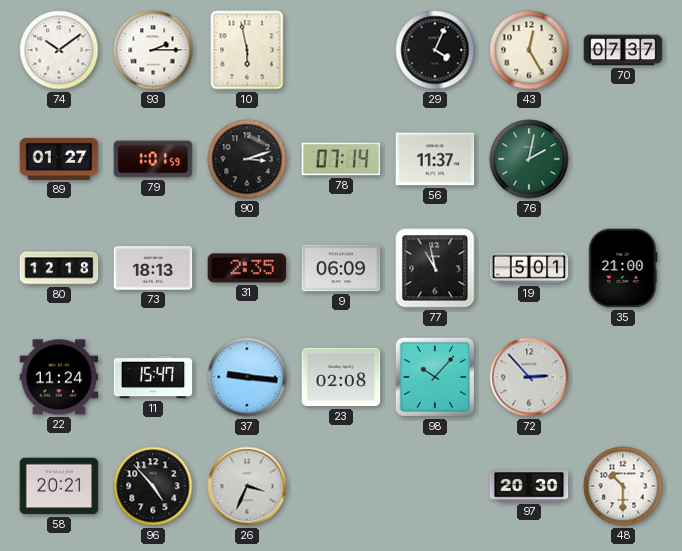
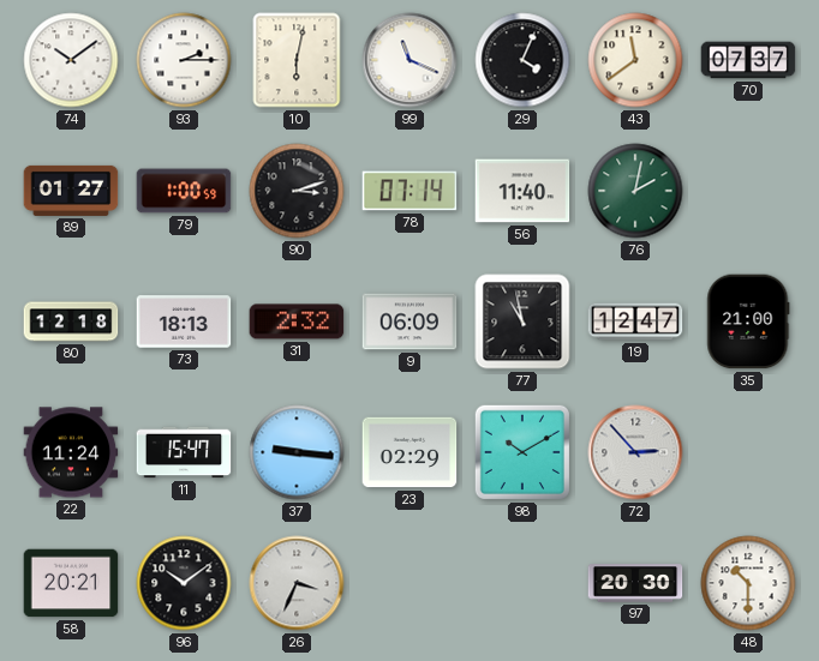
10: 5:58 -> 6:02
99: none -> 11:19
43: 12:25 -> 11:39
79: 1:01 -> 1:00
56: 11:37 -> 11:40
31: 2:35 -> 2:32
19: 5:01 -> 12:47
23: 02:08 -> 02:29
98: 10:07 -> 10:10
96: 4:53 -> 10:09
